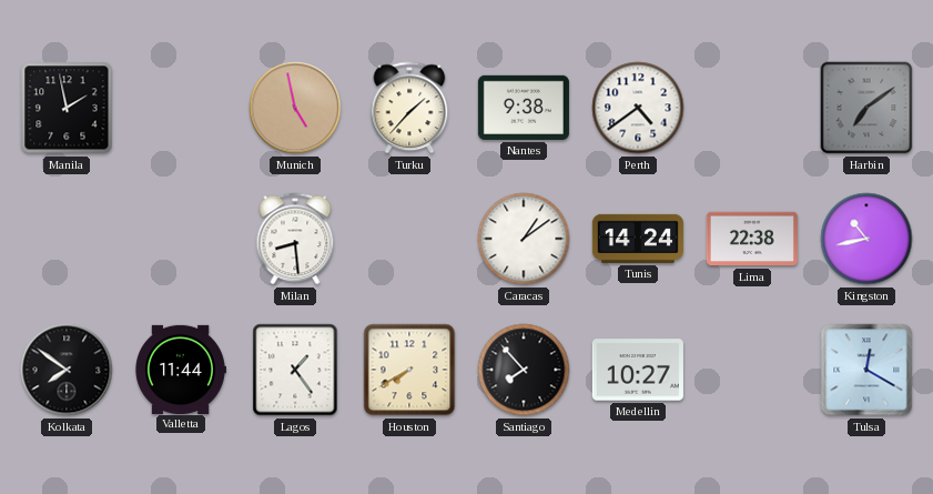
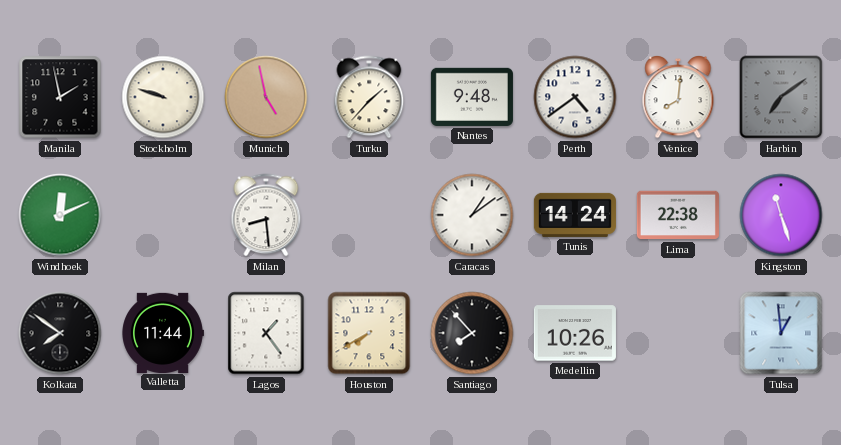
Stockholm: none -> 9:48
Nantes: 9:38 -> 9:48
Venice: none -> 8:01
Windhoek: none -> 12:11
Kingston: 10:43 -> 11:27
Medellin: 10:27 -> 10:26
Tulsa: 12:20 -> 12:59
